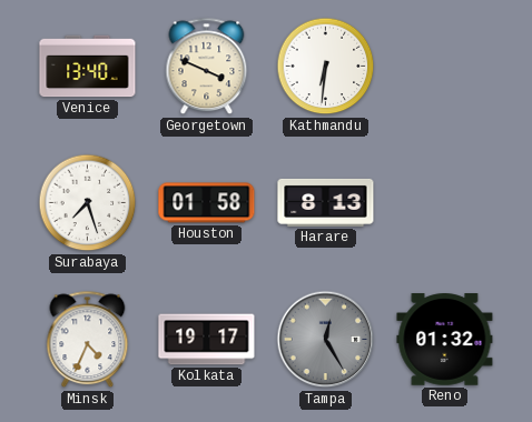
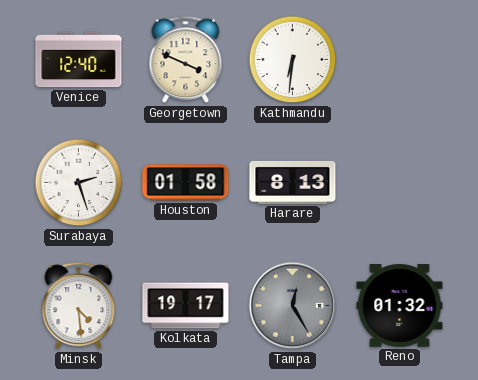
Venice: 13:40 -> 12:40
Surabaya: 7:27 -> 2:27
Minsk: 4:34 -> 4:29
